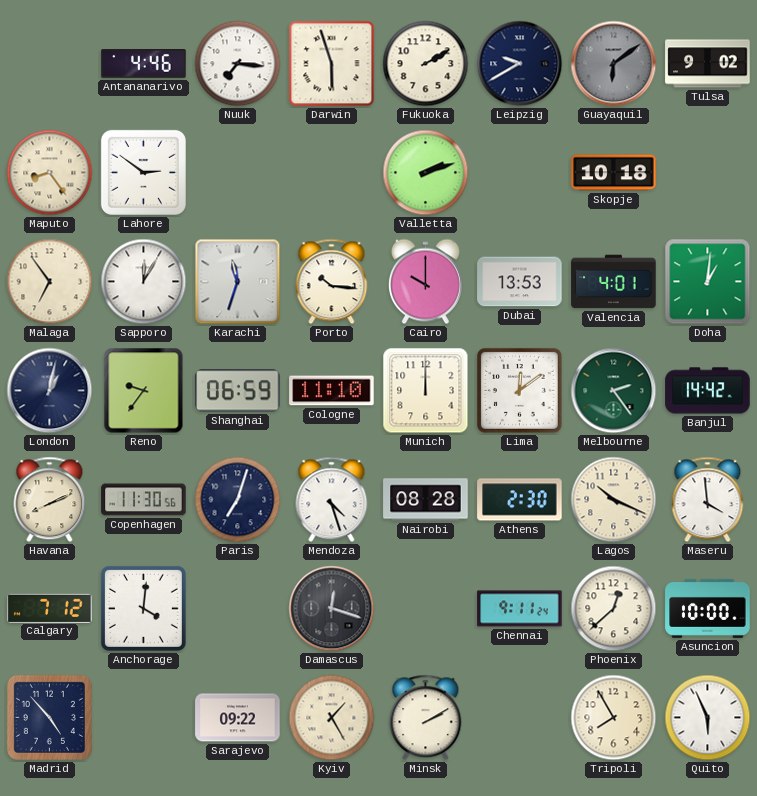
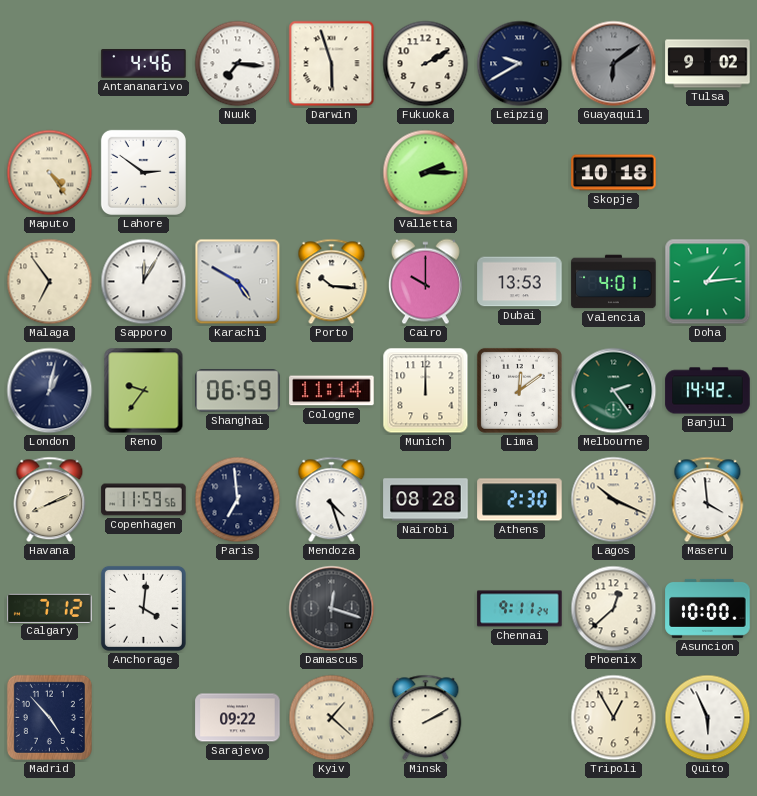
Maputo: 8:24 -> 4:24
Valletta: 2:12 -> 2:15
Karachi: 11:33 -> 4:50
Doha: 1:01 -> 1:14
Cologne: 11:10 -> 11:14
Copenhagen: 11:30 -> 11:59
Paris: 7:03 -> 6:59
Kyiv: 1:25 -> 1:22
Tripoli: 7:55 -> 12:55
